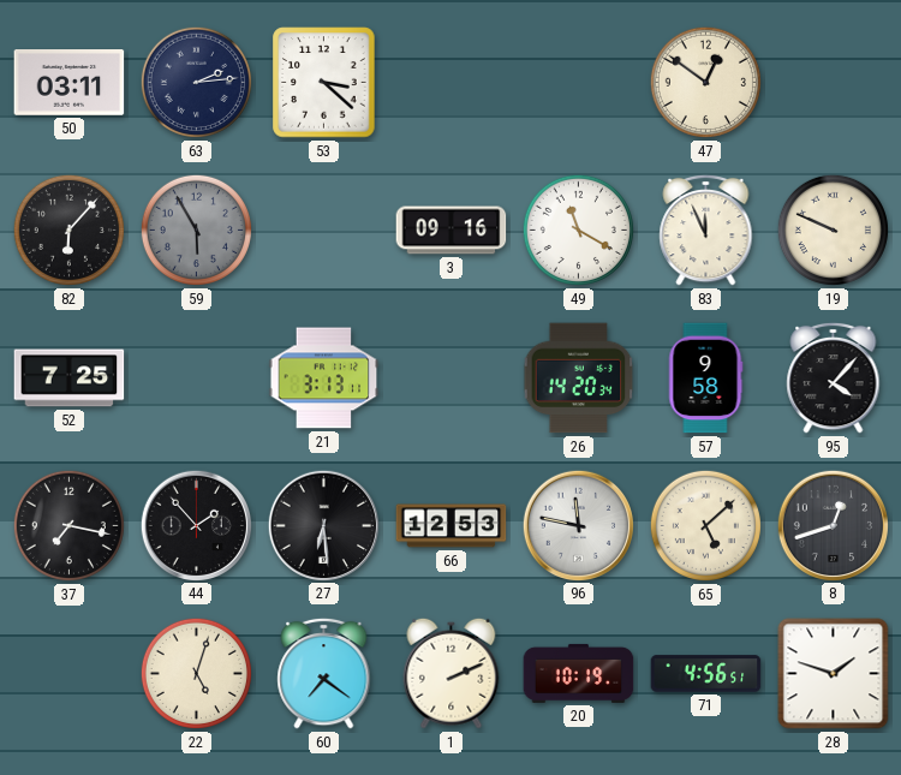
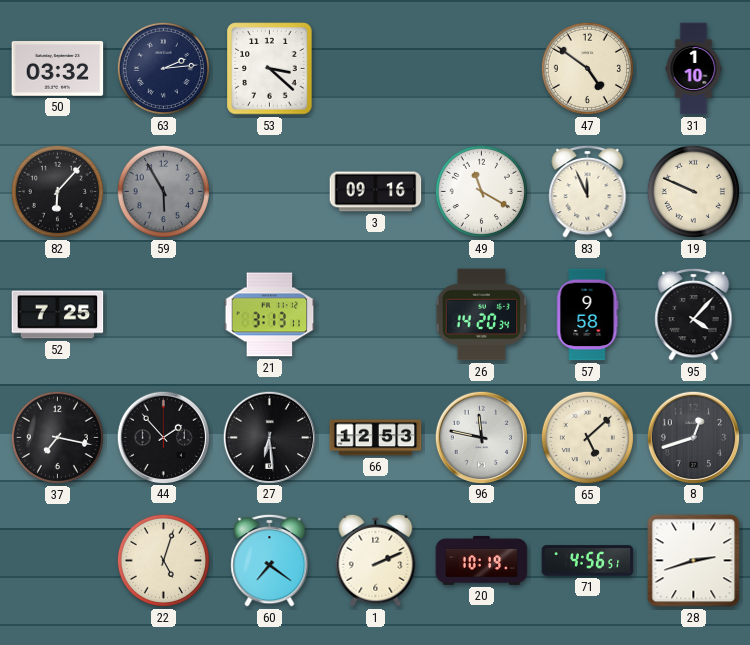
50: 03:11 -> 03:32
47: 12:51 -> 4:51
31: none -> 1:10
28: 1:48 -> 2:42
